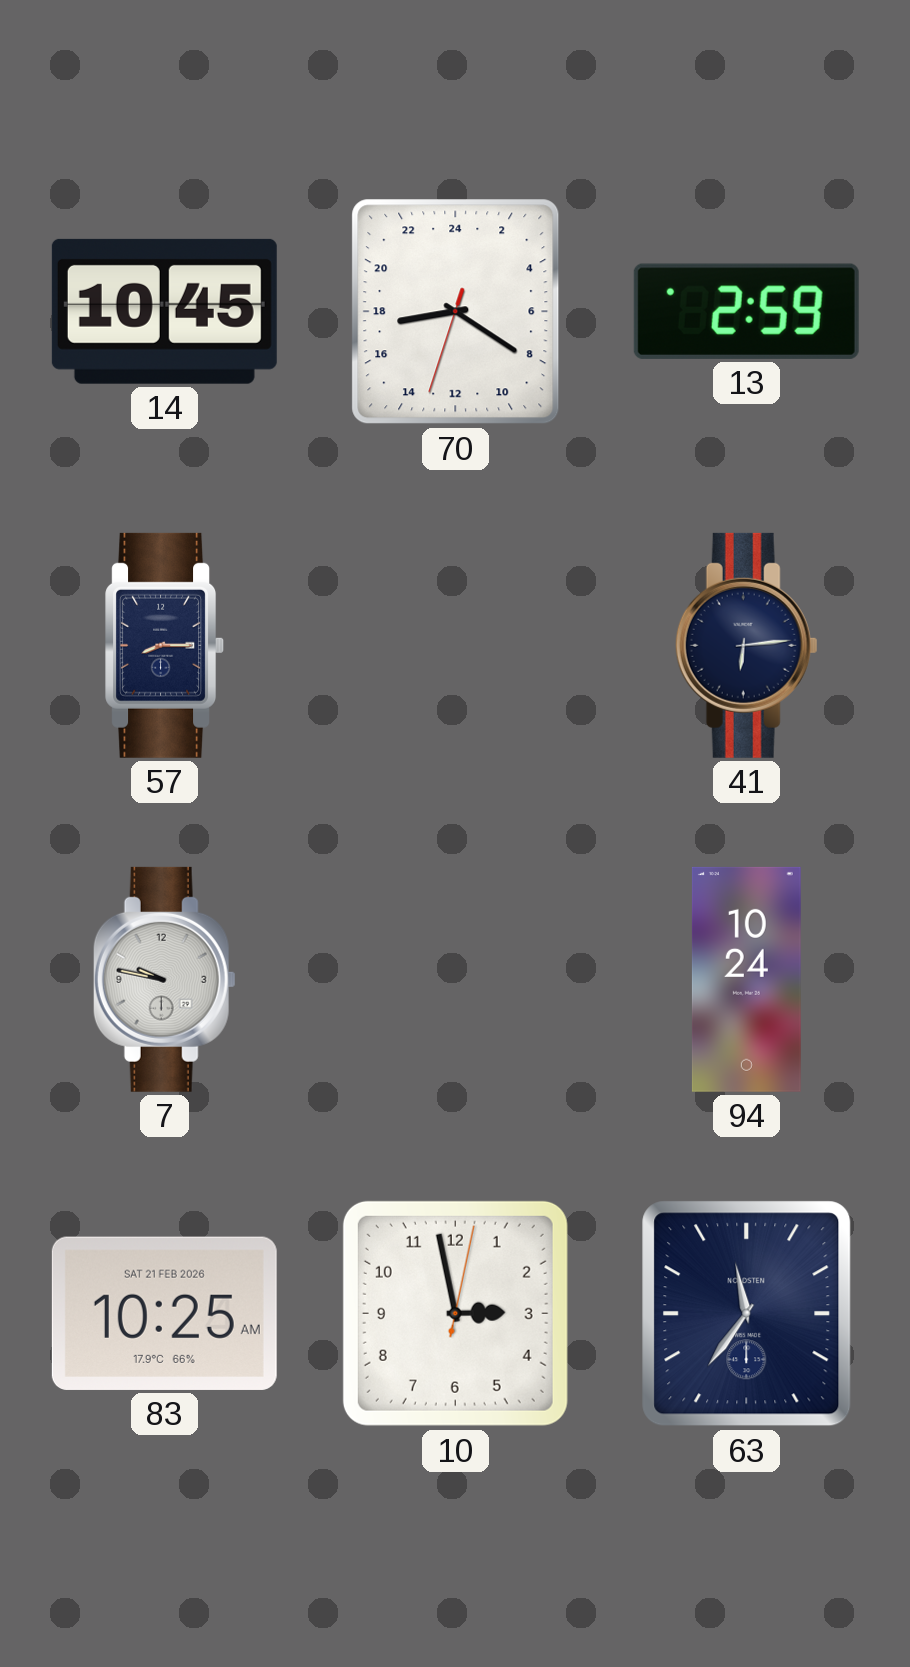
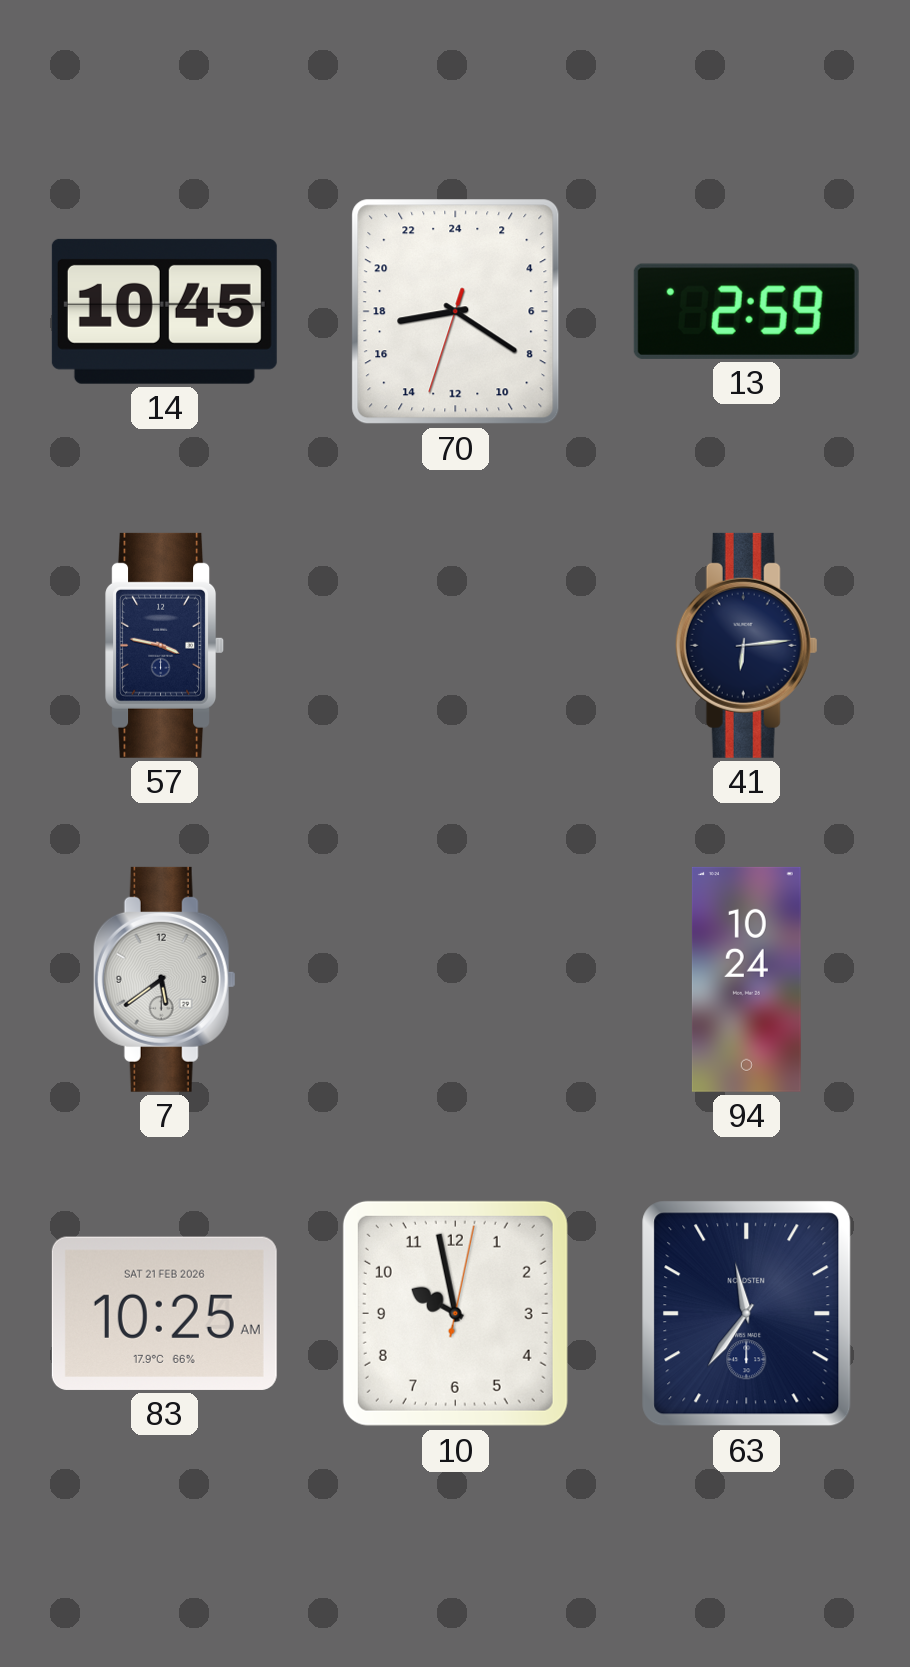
57: 8:15 -> 3:47
7: 9:47 -> 5:39
10: 2:58 -> 9:58
